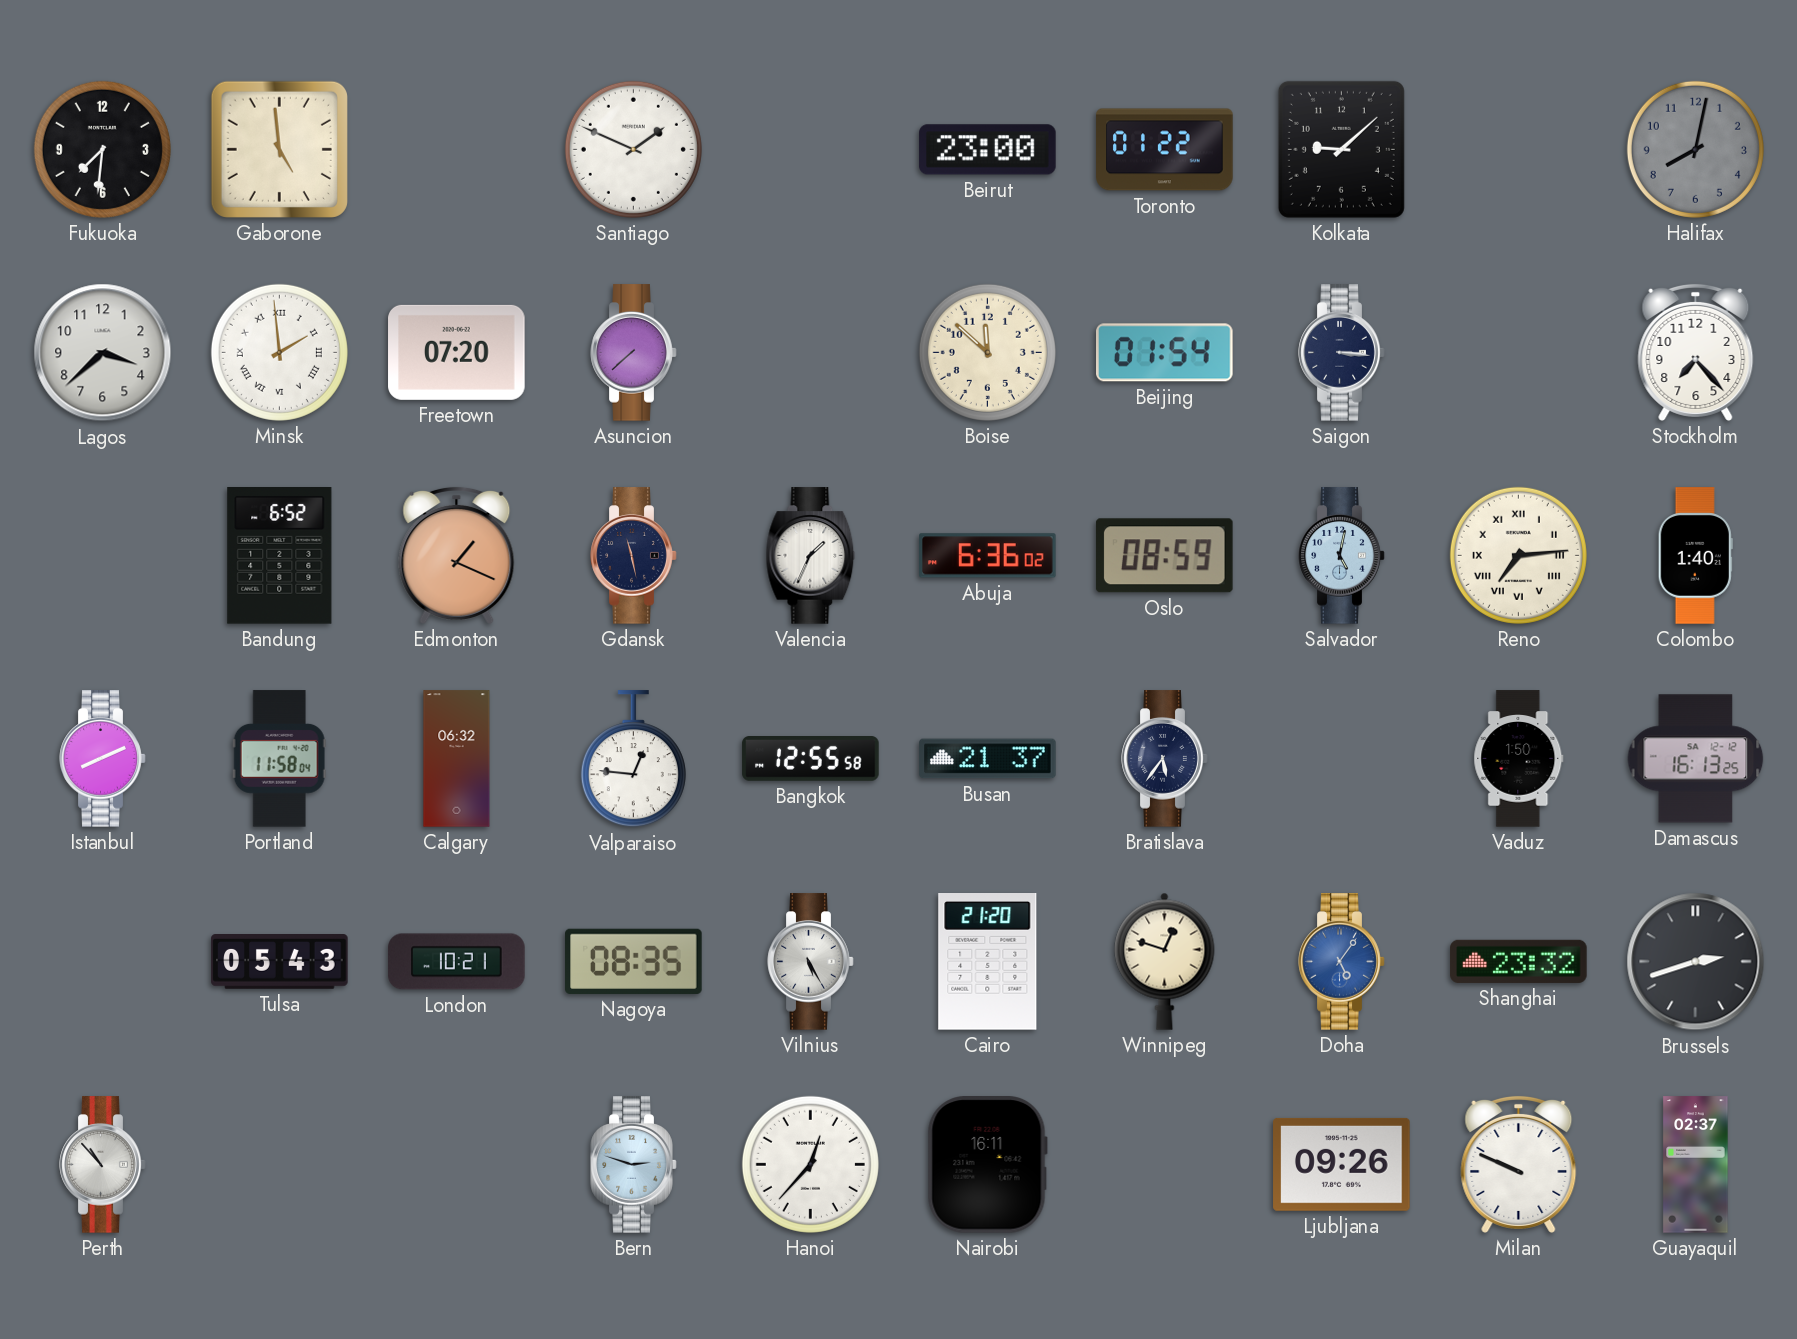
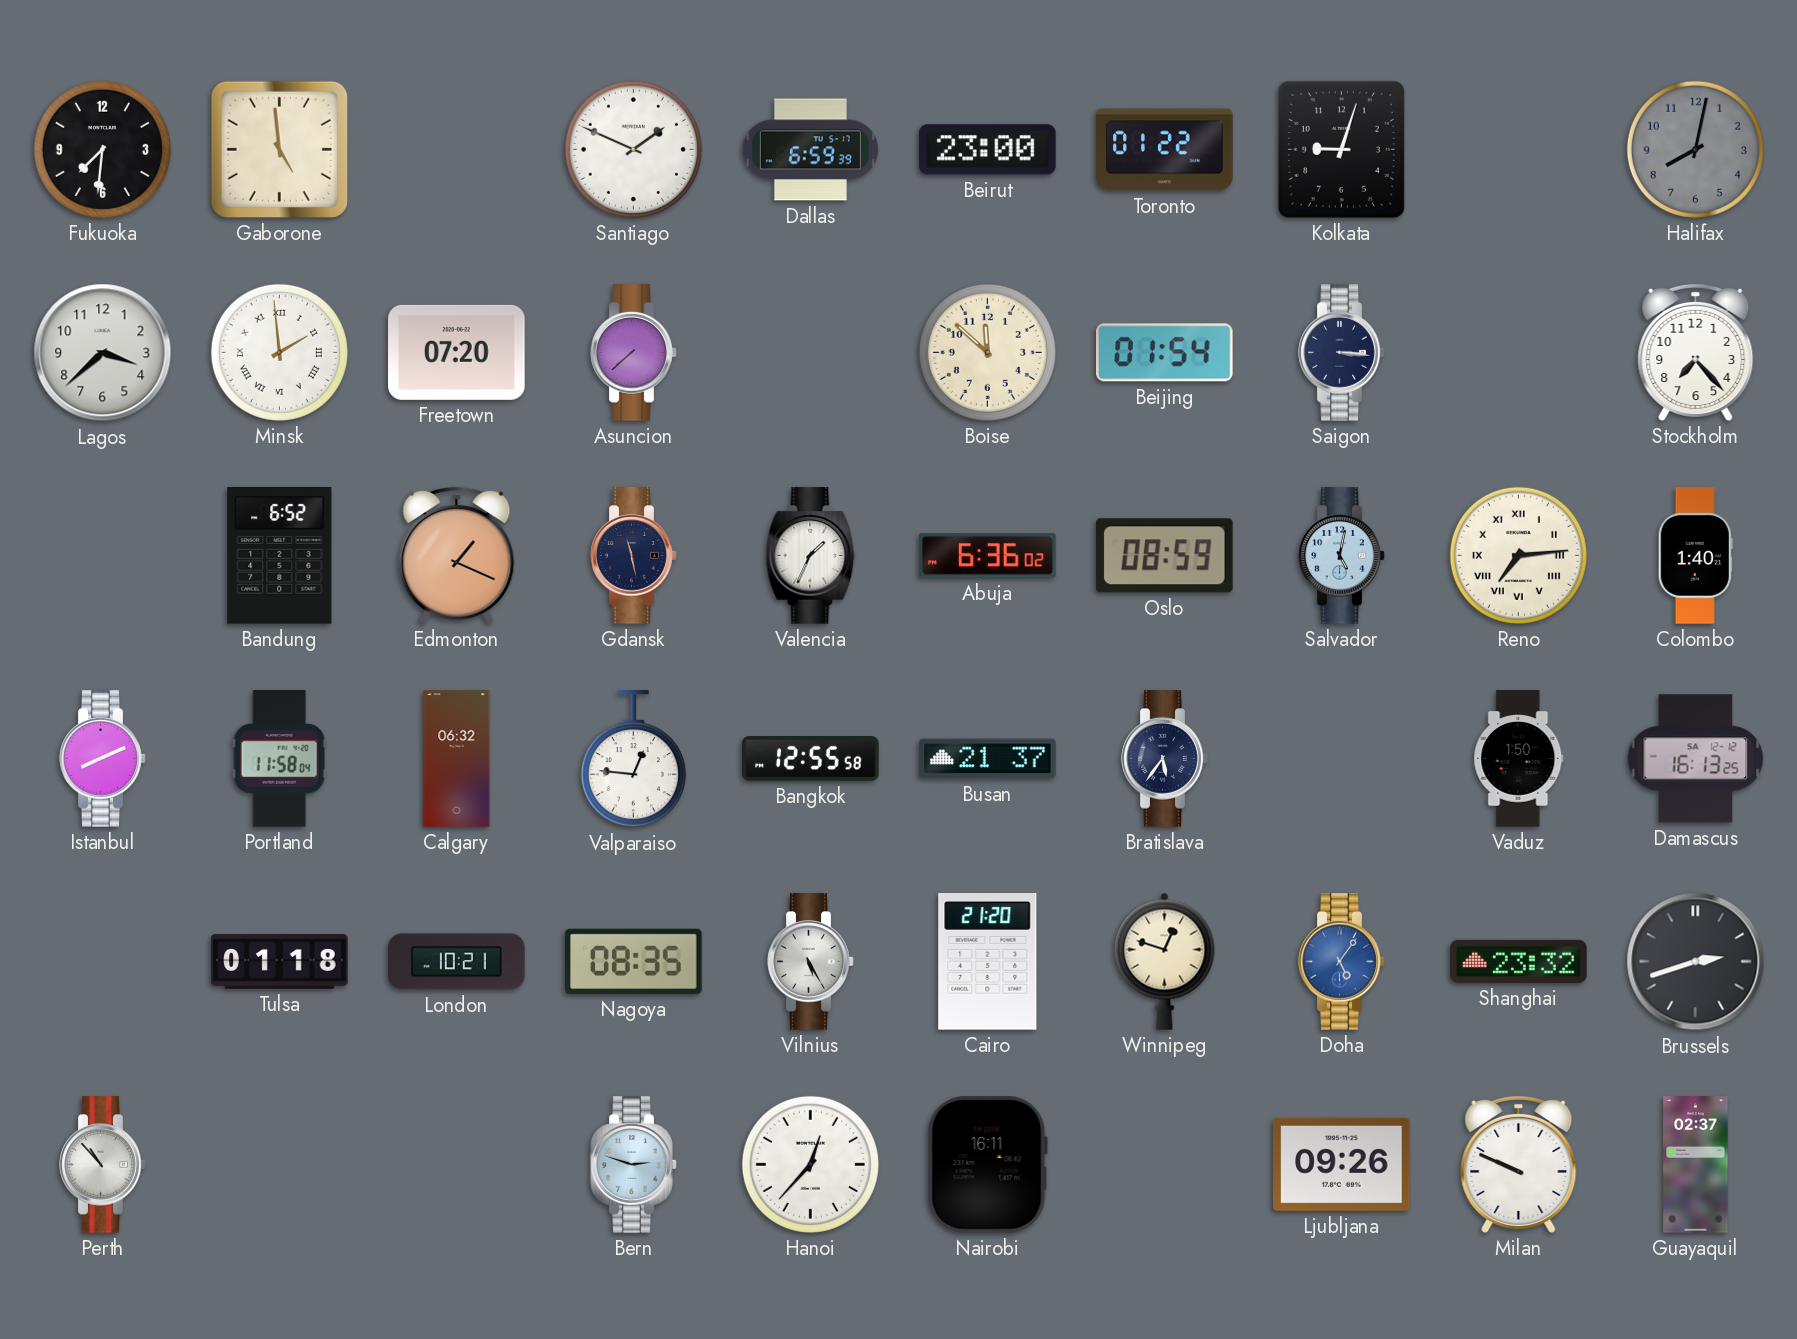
Dallas: none -> 6:59
Kolkata: 9:08 -> 9:03
Tulsa: 05:43 -> 01:18
